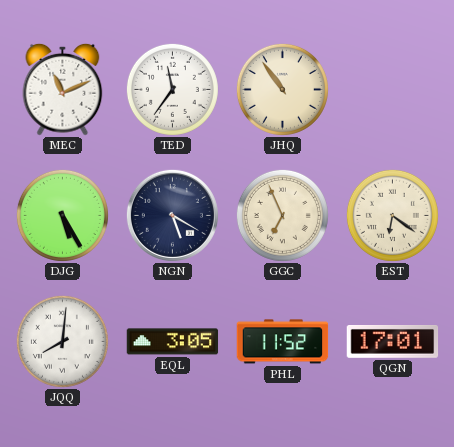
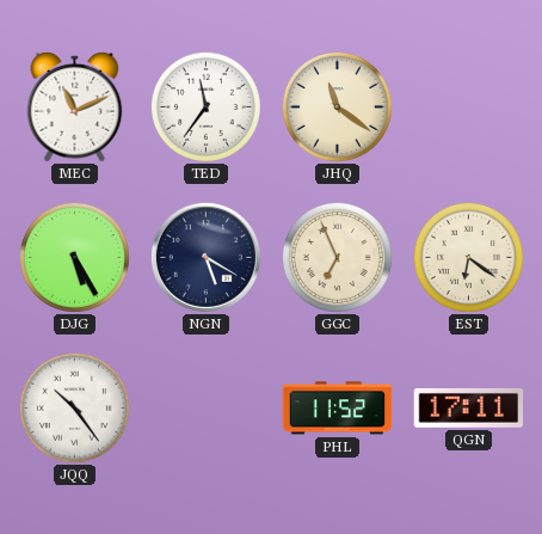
JHQ: 10:54 -> 11:21
JQQ: 8:01 -> 10:24
EQL: 3:05 -> none
QGN: 17:01 -> 17:11
